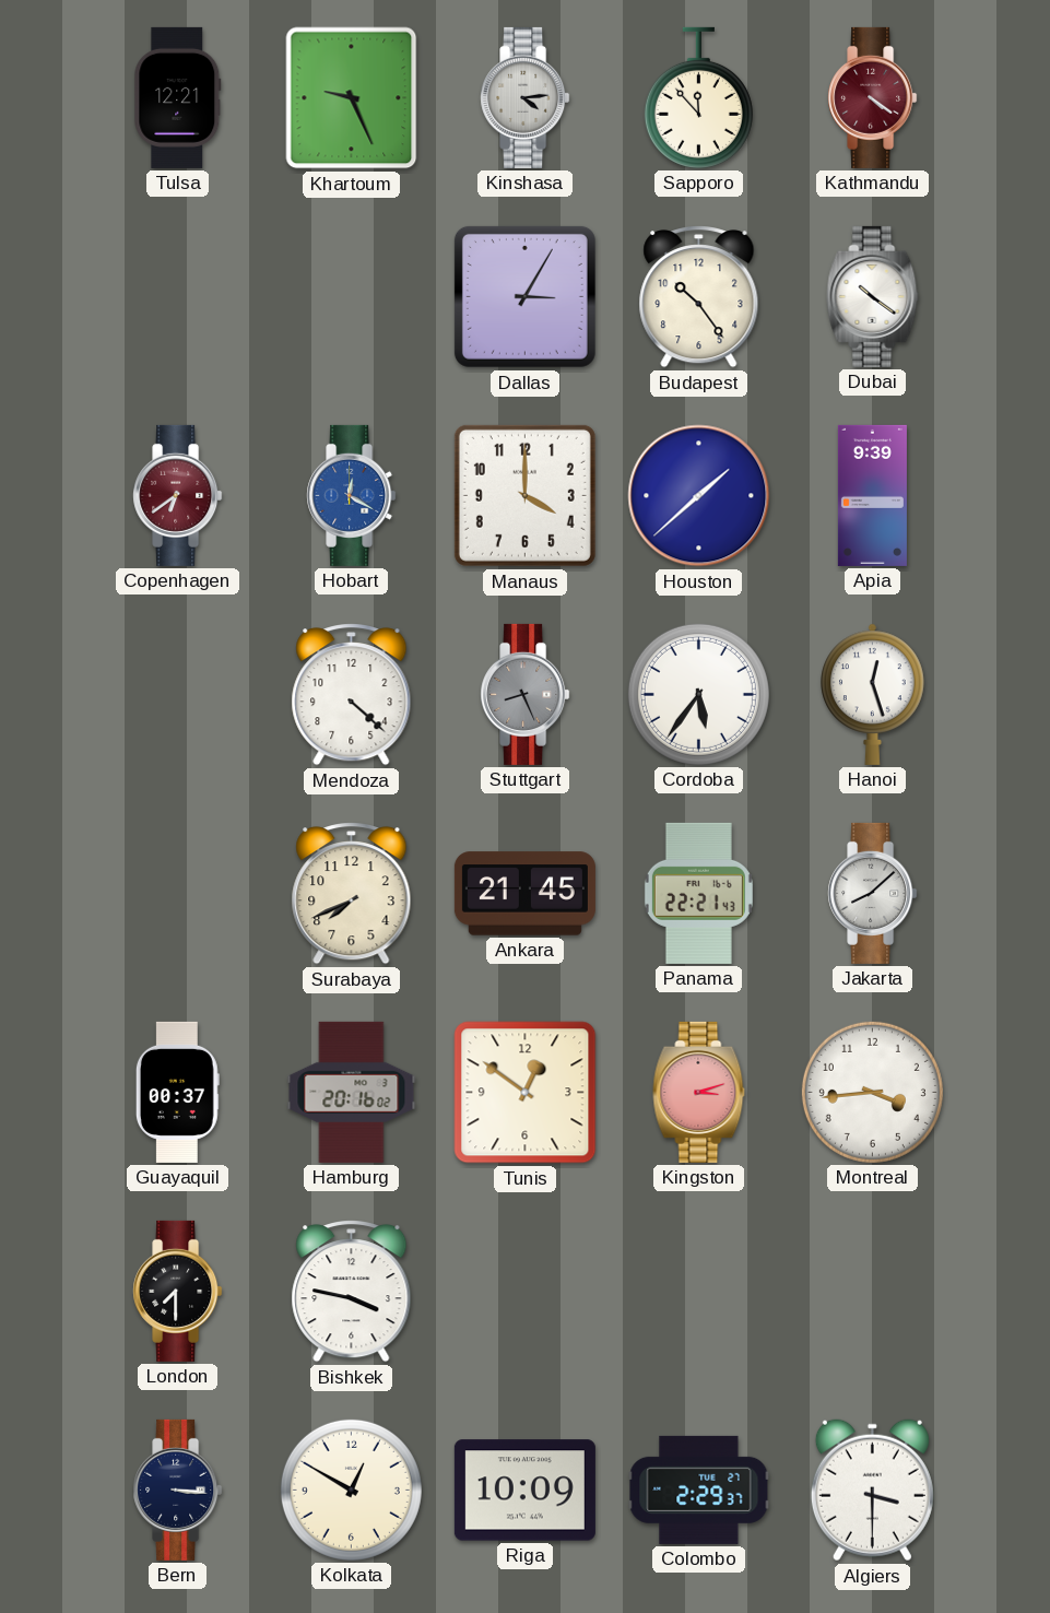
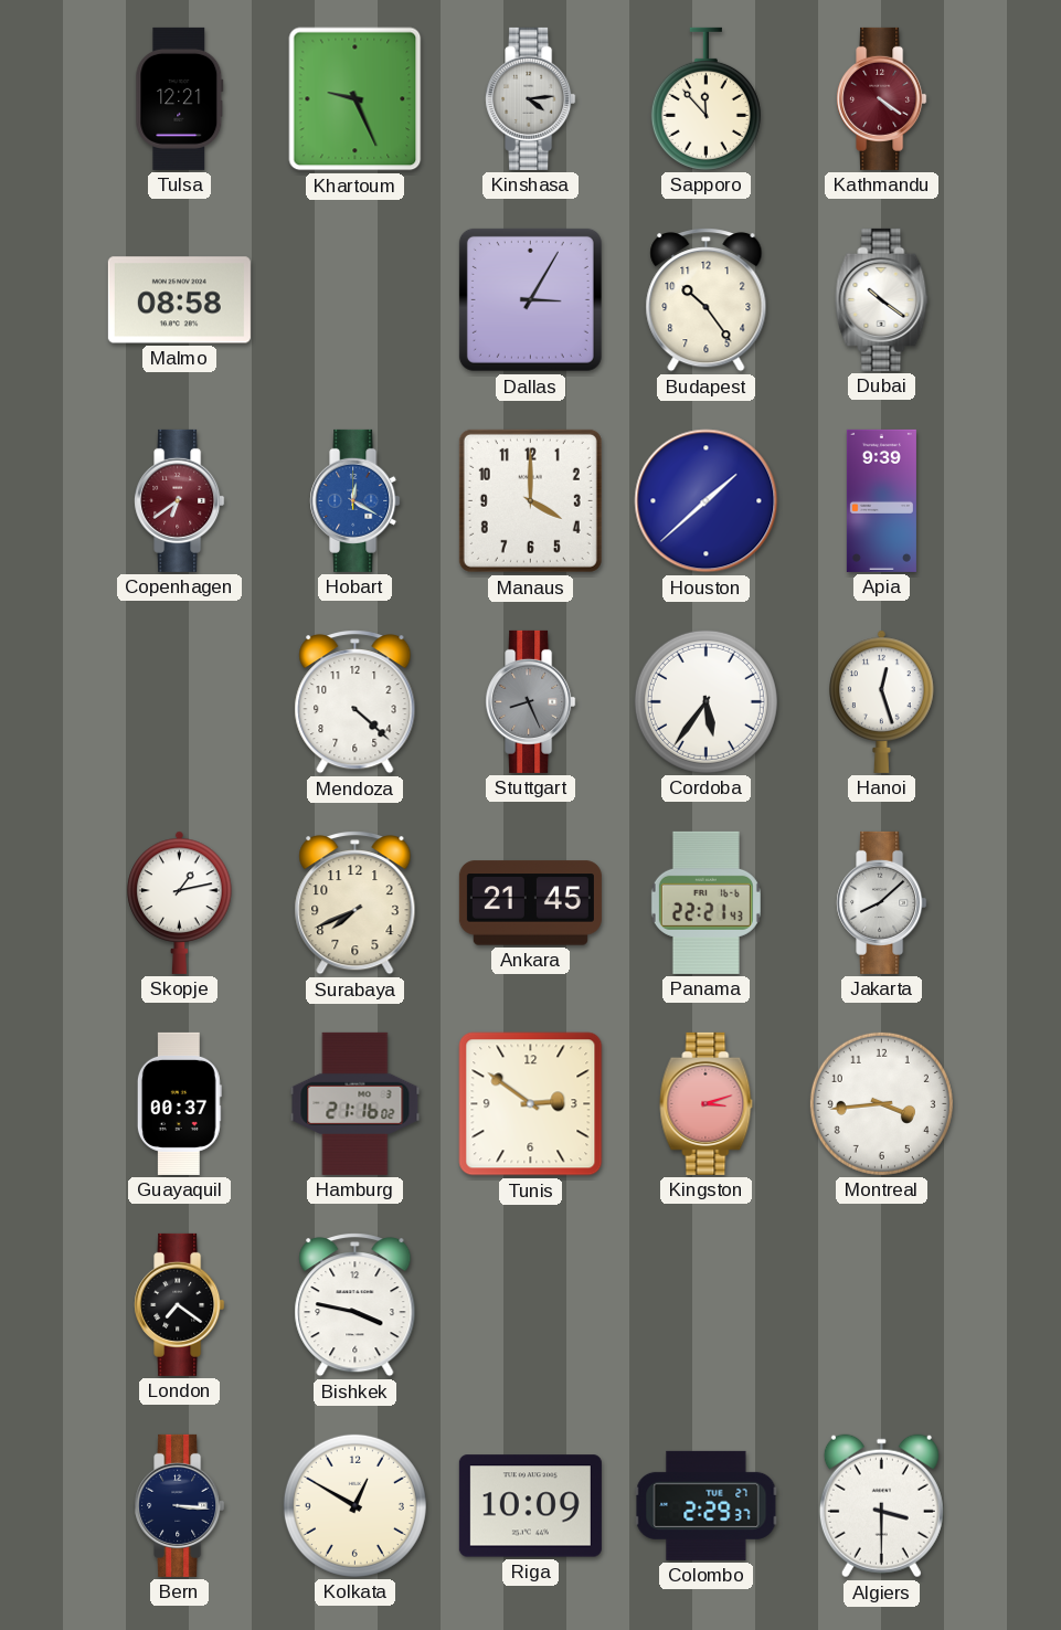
Malmo: none -> 08:58
Skopje: none -> 1:13
Hamburg: 20:16 -> 21:16
Tunis: 12:51 -> 2:51
London: 7:30 -> 7:21
